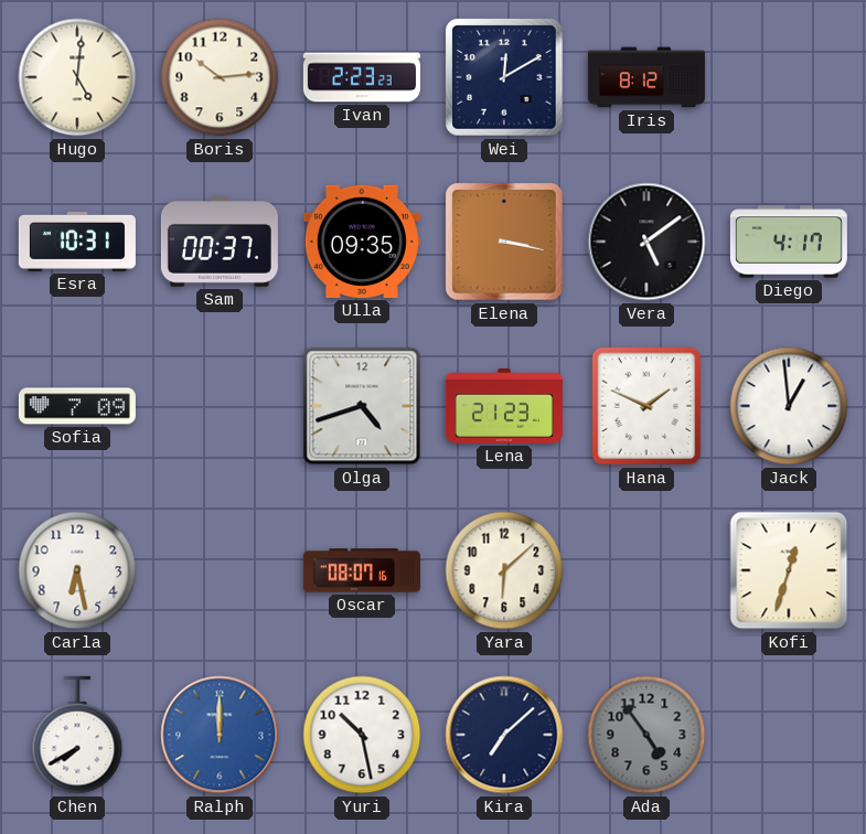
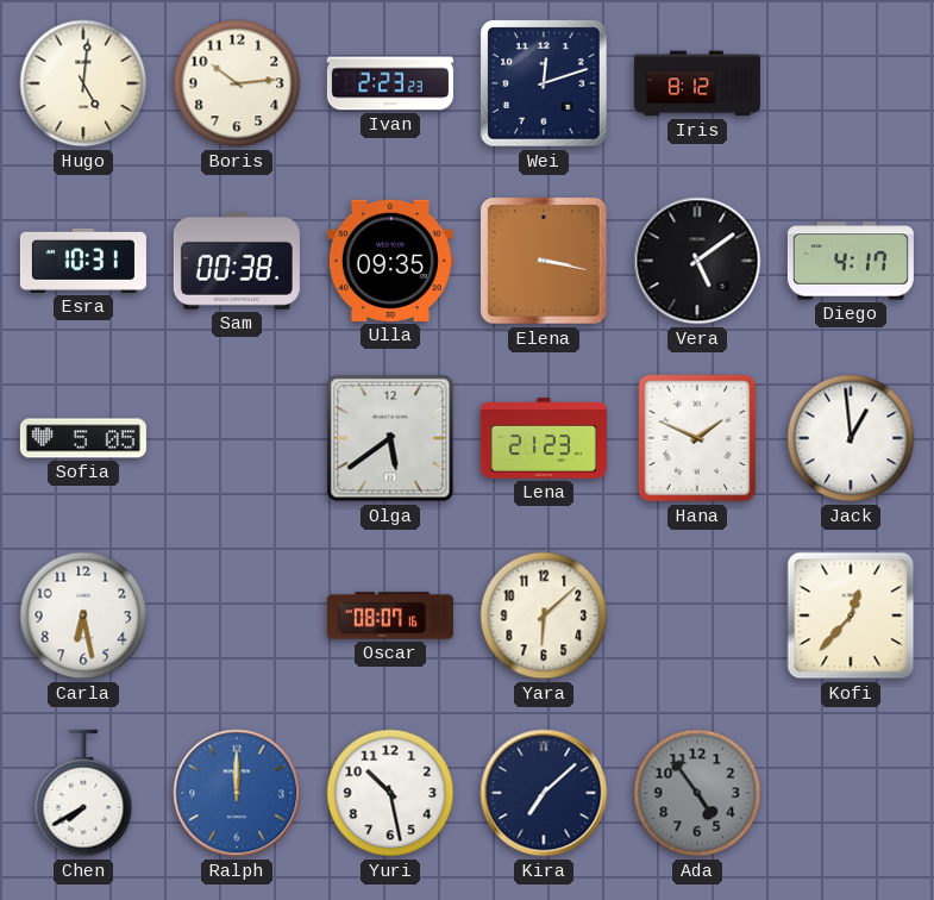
Wei: 12:10 -> 12:12
Sam: 00:37 -> 00:38
Sofia: 7:09 -> 5:05
Olga: 4:42 -> 5:39
Kofi: 12:33 -> 12:37
